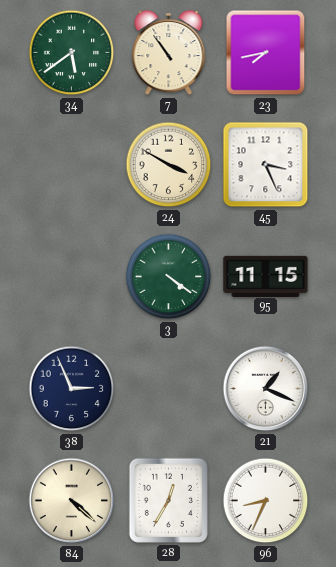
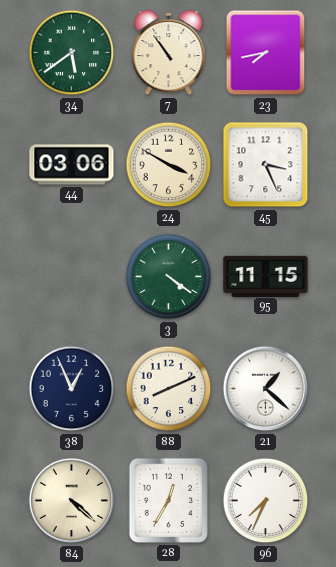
44: none -> 03:06
38: 2:56 -> 12:56
88: none -> 8:11
21: 1:19 -> 1:22
96: 8:34 -> 7:34
